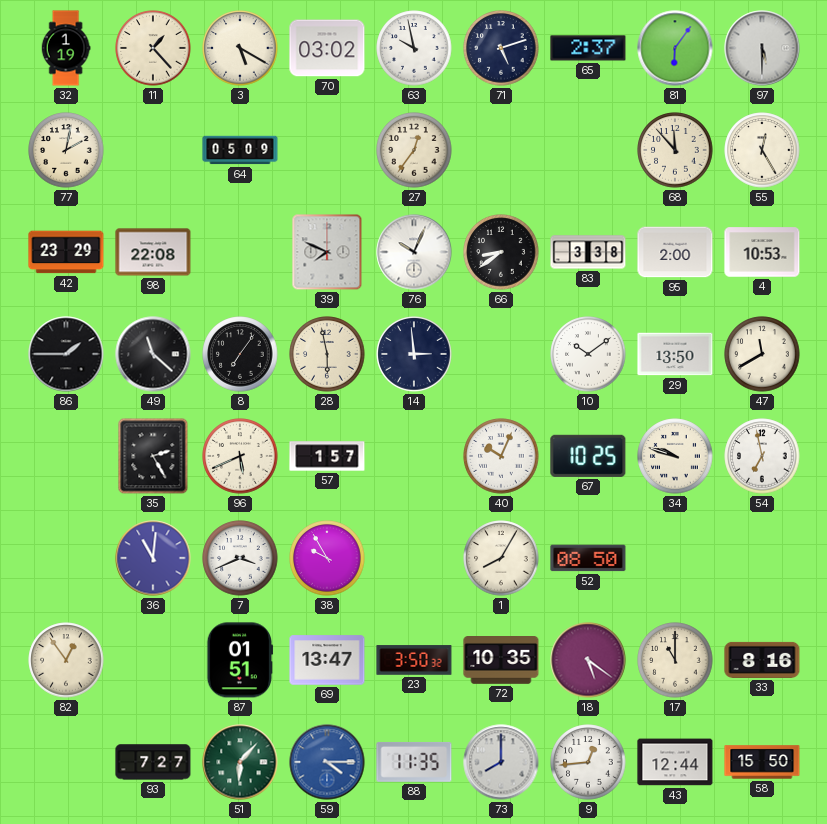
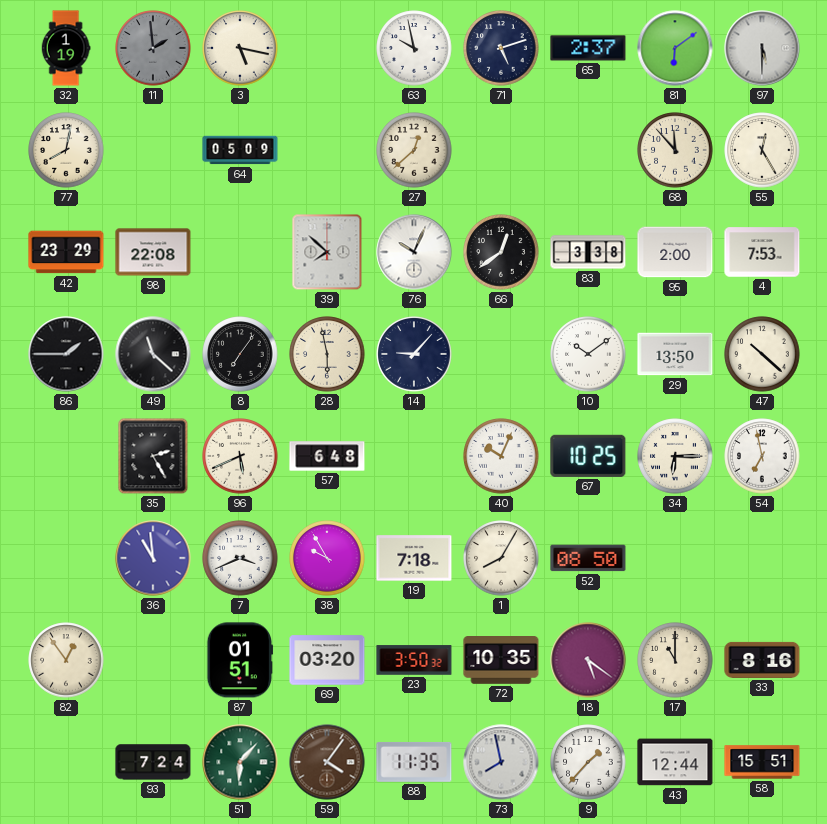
11: 1:23 -> 1:59
11 dial: cream -> grey
3: 5:20 -> 5:17
70: 03:02 -> none
81: 6:06 -> 6:09
77: 2:02 -> 8:02
27: 12:36 -> 12:38
39: 7:49 -> 7:52
66: 8:39 -> 12:39
4: 10:53 -> 7:53
14: 2:59 -> 9:07
47: 11:40 -> 10:22
57: 1:57 -> 6:48
34: 9:48 -> 6:15
36: 11:01 -> 10:59
19: none -> 7:18
69: 13:47 -> 03:20
93: 7:27 -> 7:24
59: 4:15 -> 4:06
59 dial: blue -> brown
73: 8:00 -> 7:58
9: 12:44 -> 1:37
58: 15:50 -> 15:51
